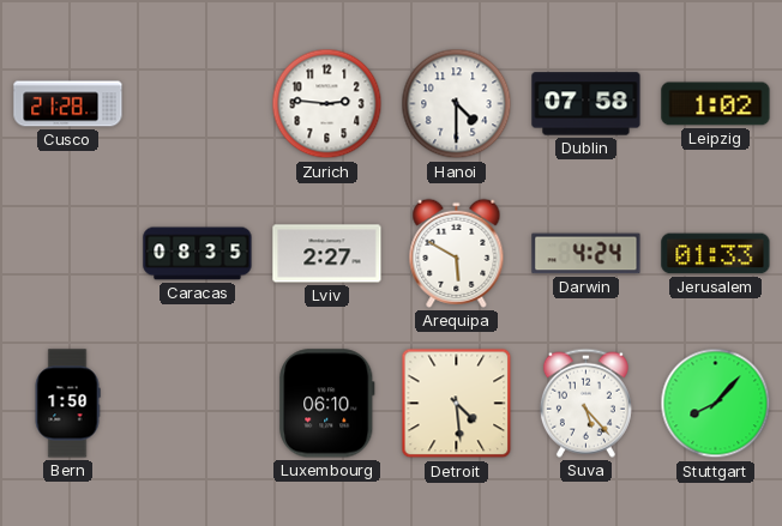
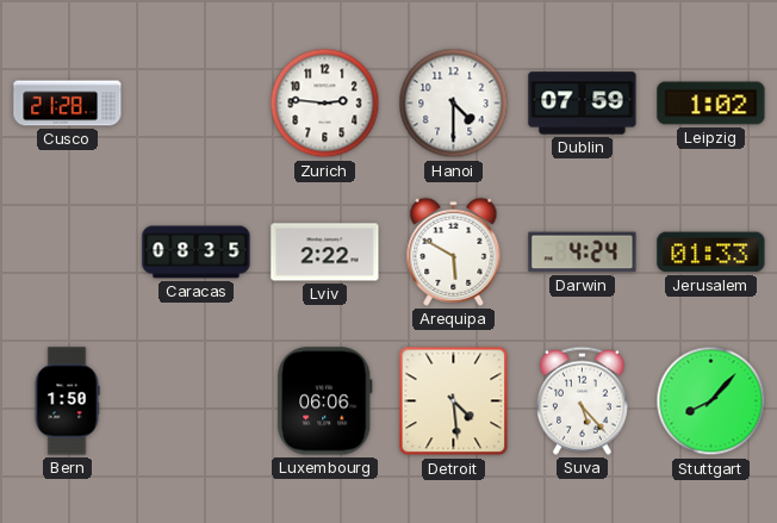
Dublin: 07:58 -> 07:59
Lviv: 2:27 -> 2:22
Luxembourg: 06:10 -> 06:06
